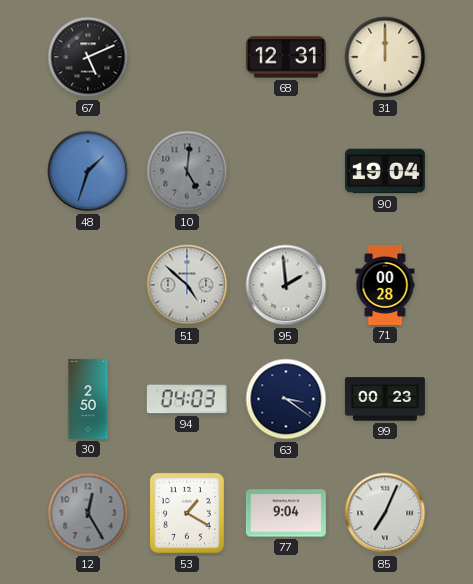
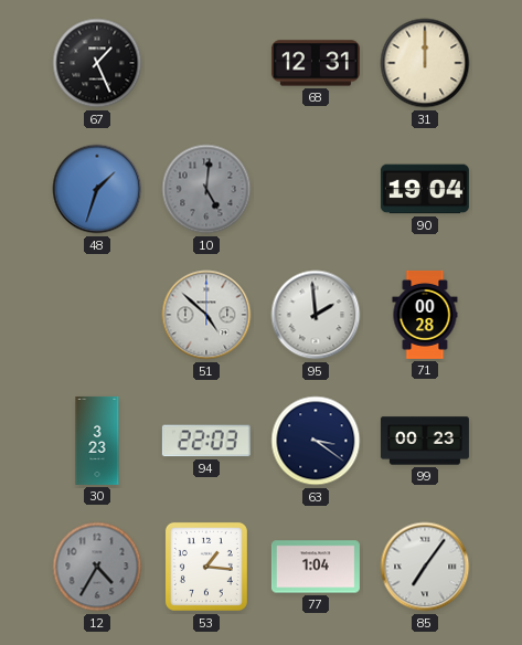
67: 5:11 -> 1:26
30: 2:50 -> 3:23
94: 04:03 -> 22:03
12: 12:25 -> 4:35
53: 1:20 -> 1:16
77: 9:04 -> 1:04
85: 7:04 -> 7:06
